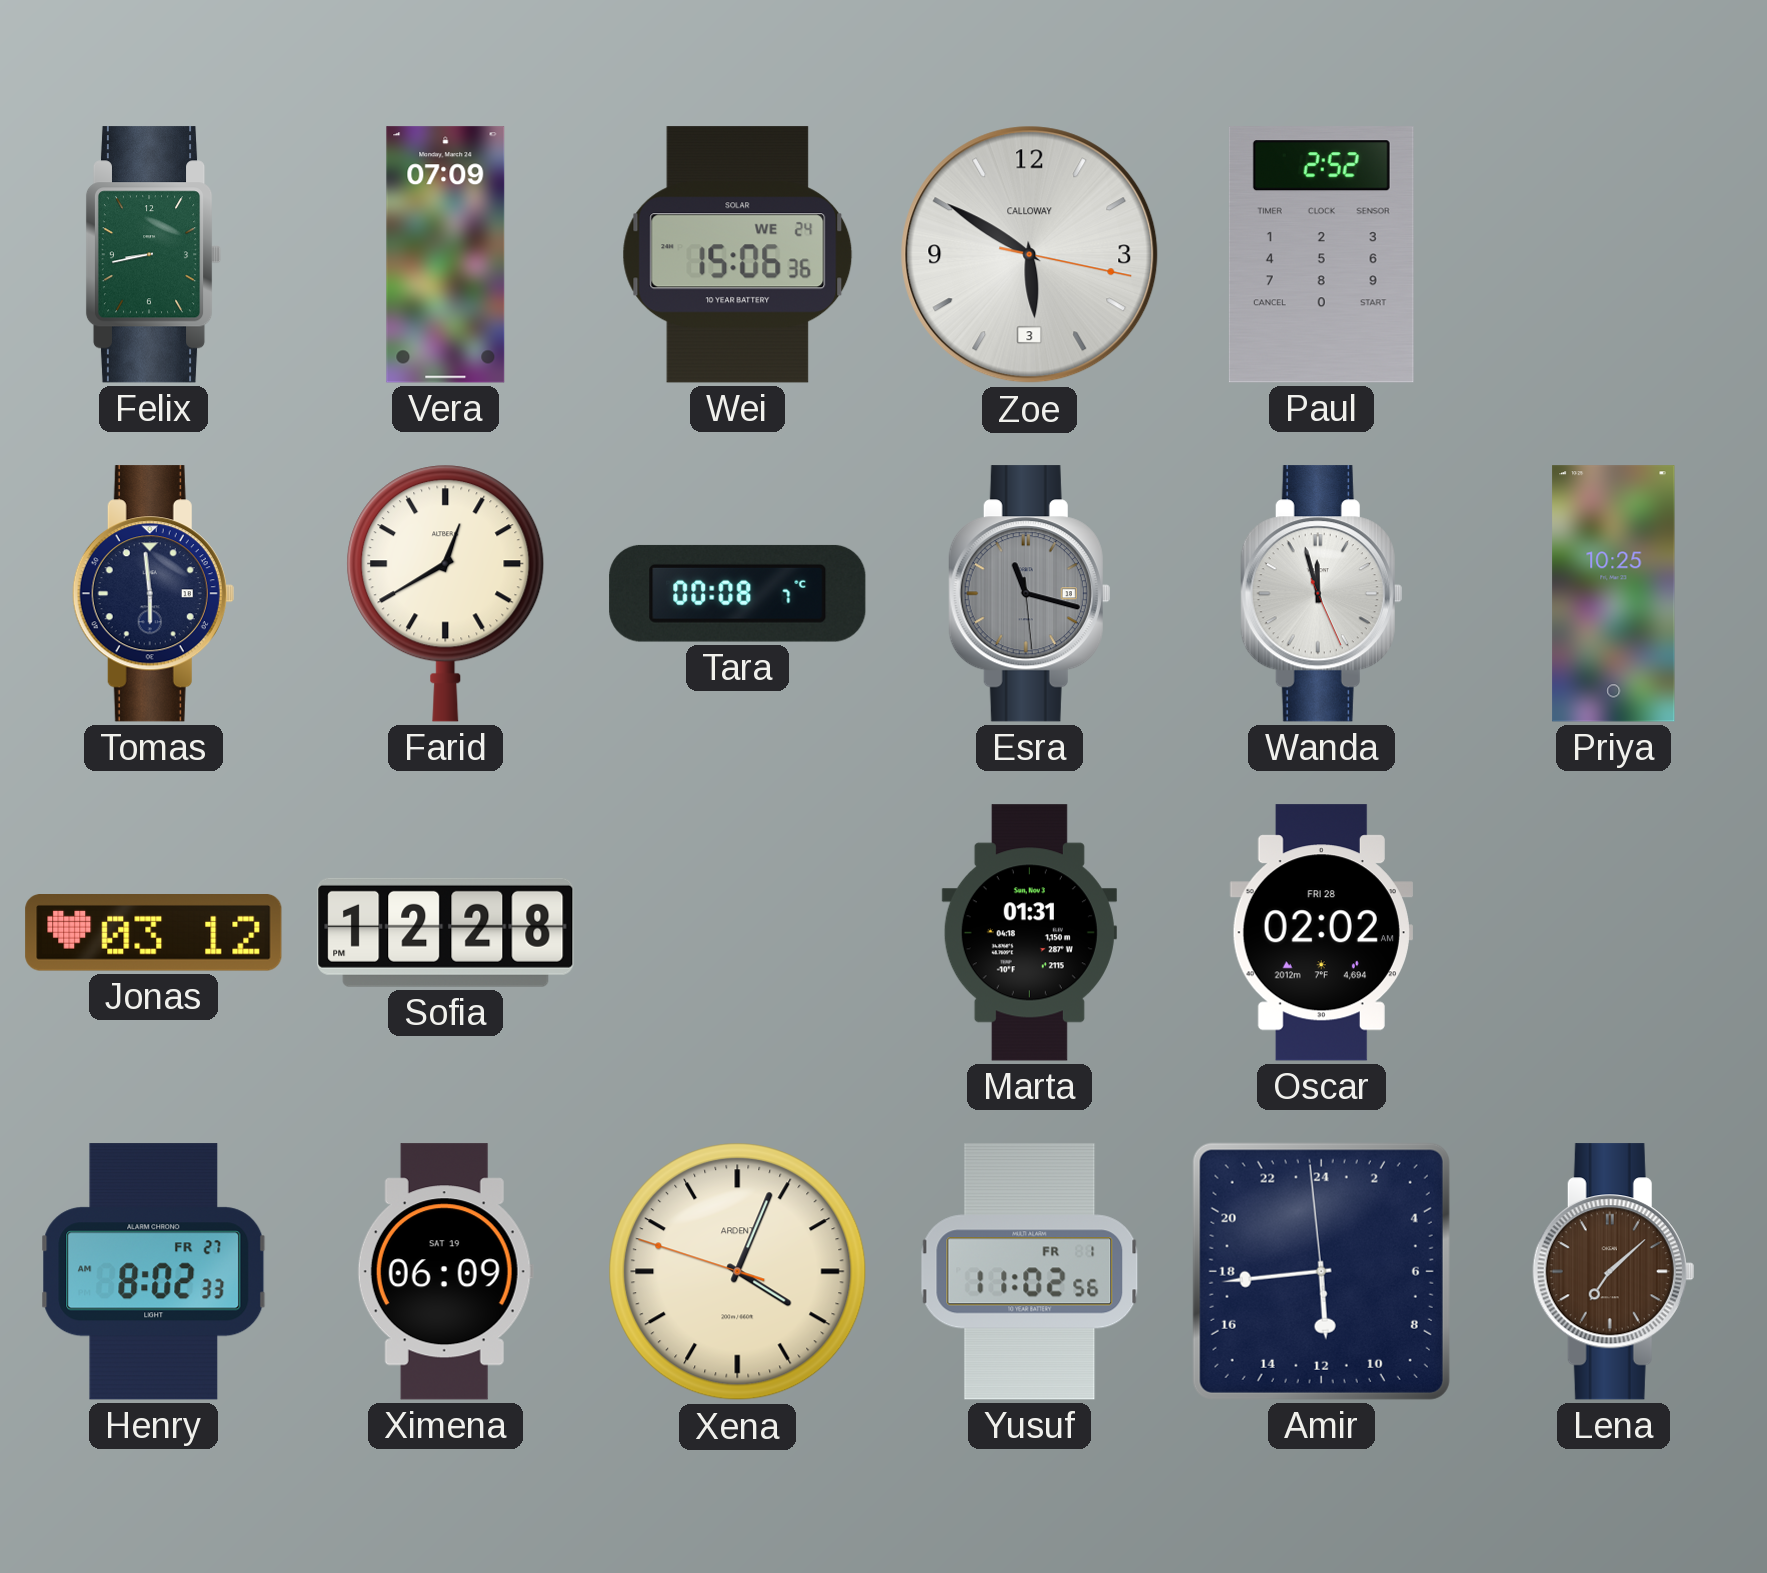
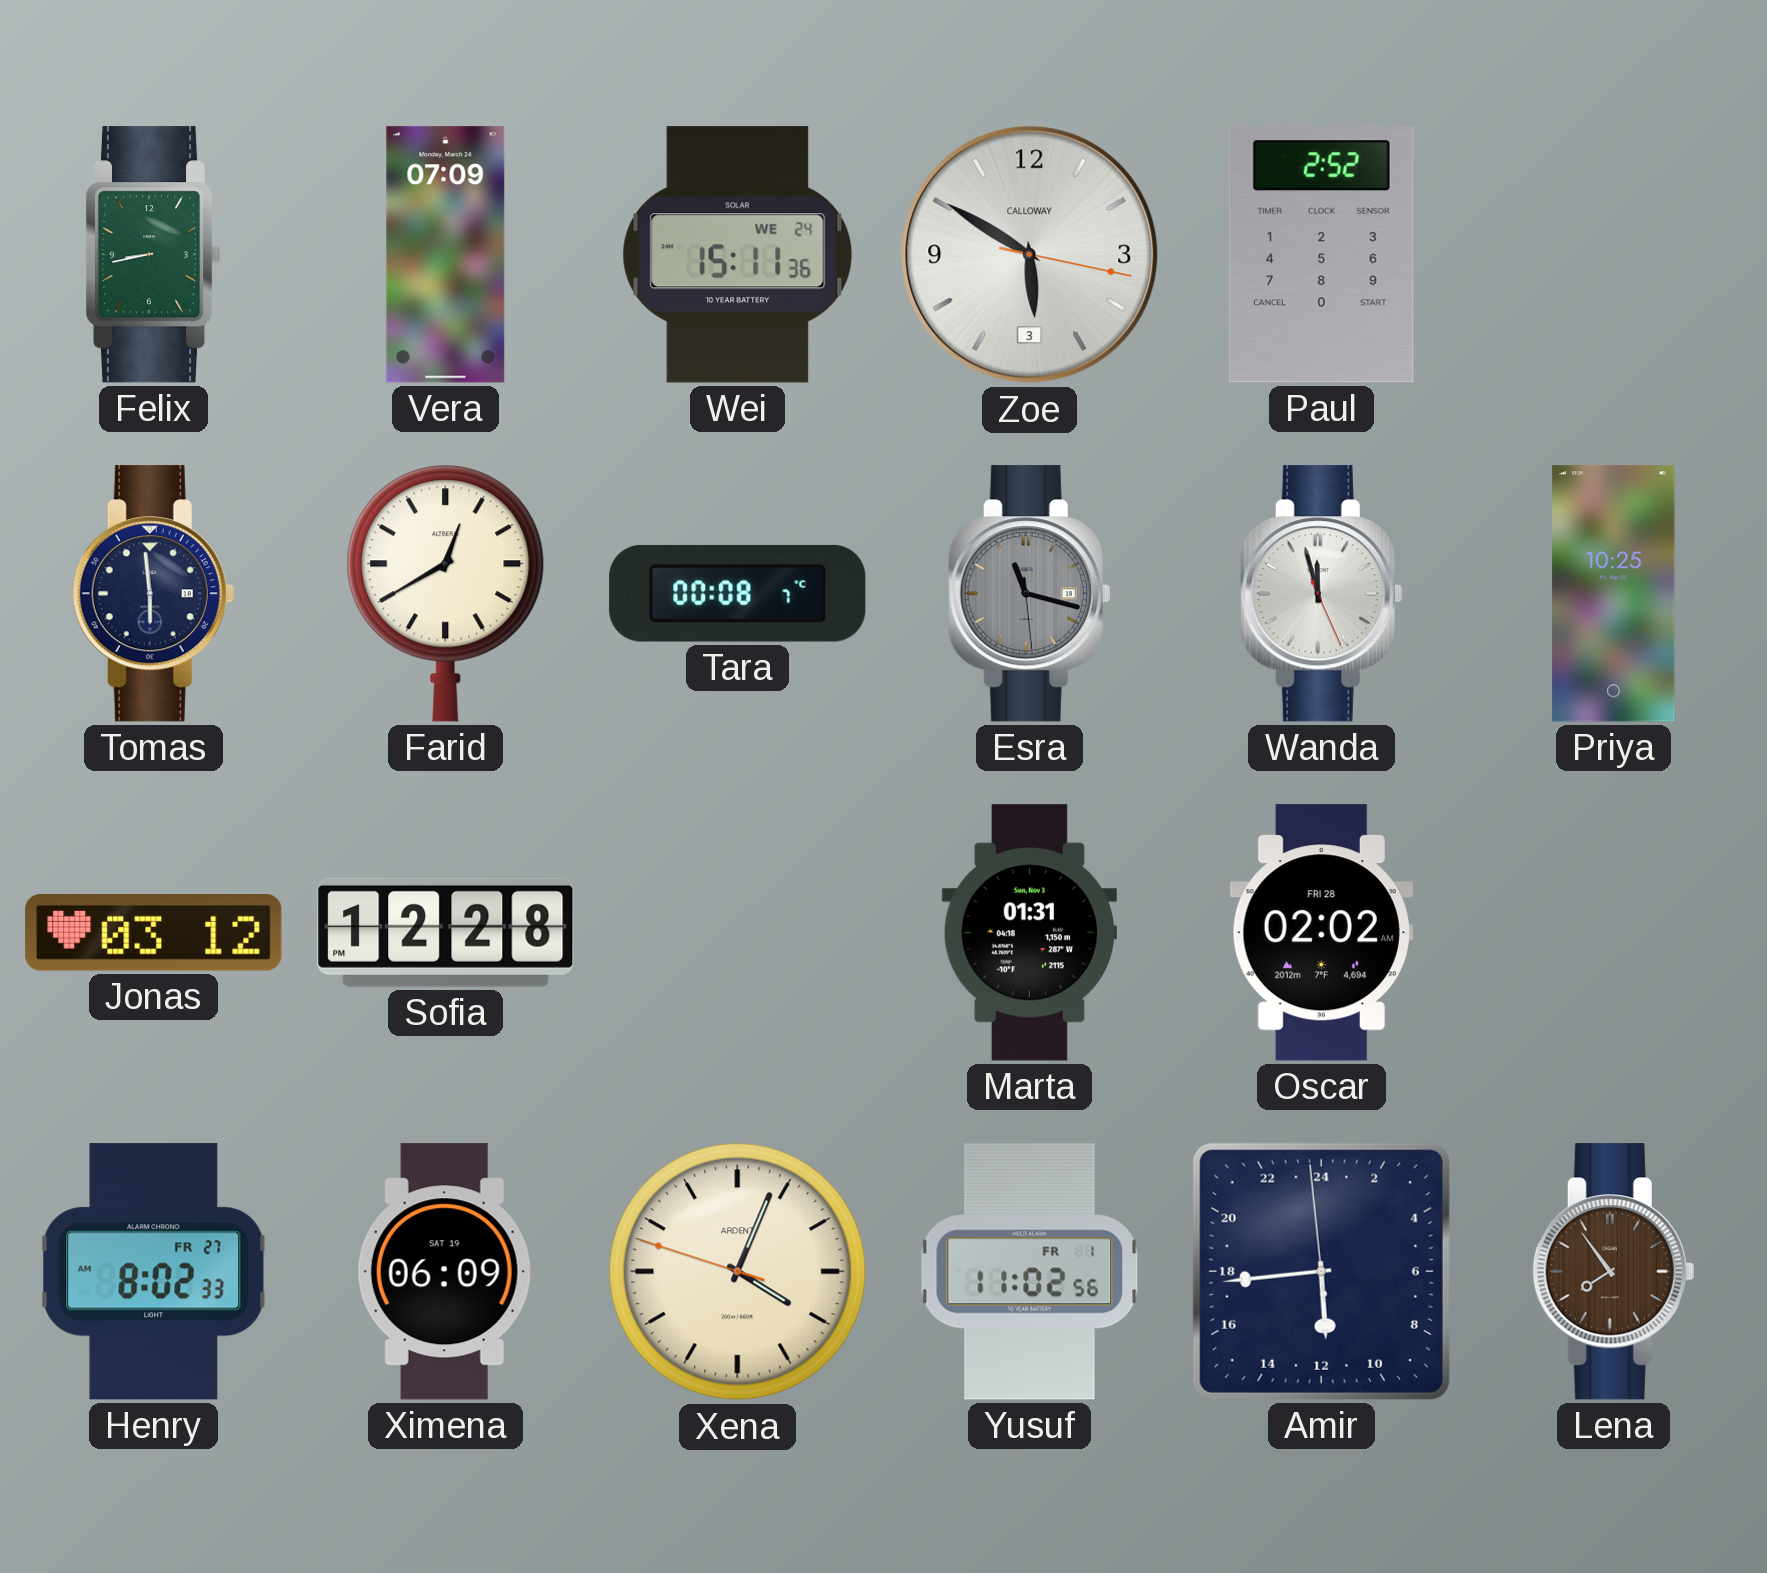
Wei: 15:06 -> 15:11
Lena: 7:08 -> 7:54
